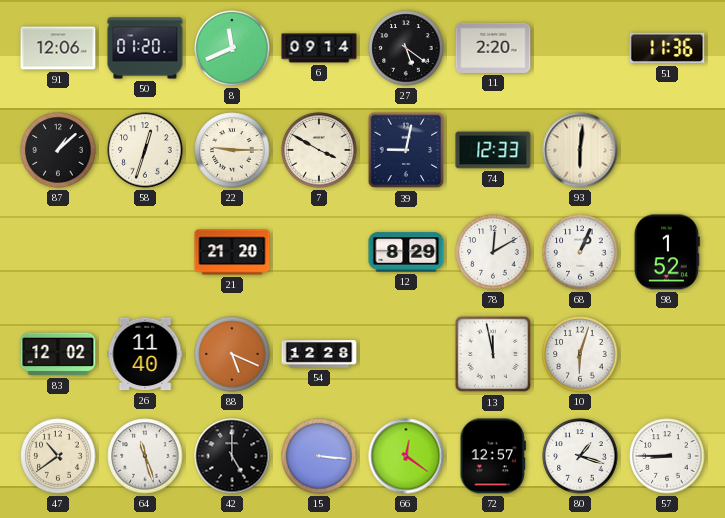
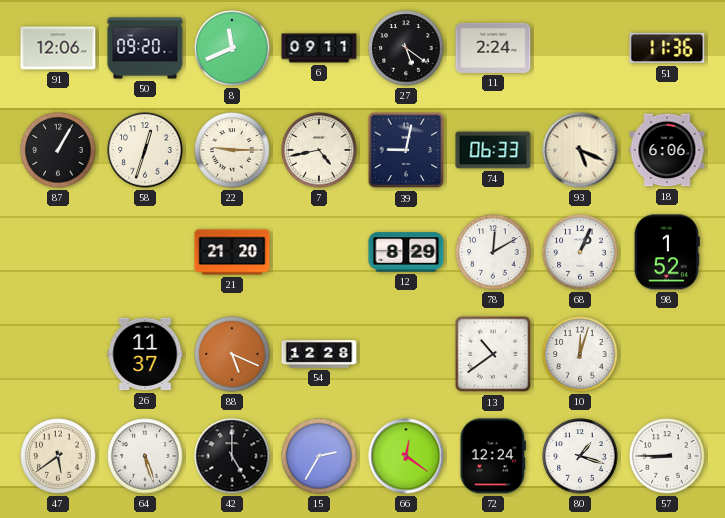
50: 01:20 -> 09:20
6: 09:14 -> 09:11
11: 2:20 -> 2:24
87: 1:08 -> 1:05
7: 3:50 -> 4:43
74: 12:33 -> 06:33
93: 6:01 -> 5:19
18: none -> 6:06
83: 12:02 -> none
26: 11:40 -> 11:37
13: 11:58 -> 10:39
10: 6:03 -> 12:03
47: 10:39 -> 5:39
64: 11:27 -> 5:27
15: 3:16 -> 2:35
72: 12:57 -> 12:24
